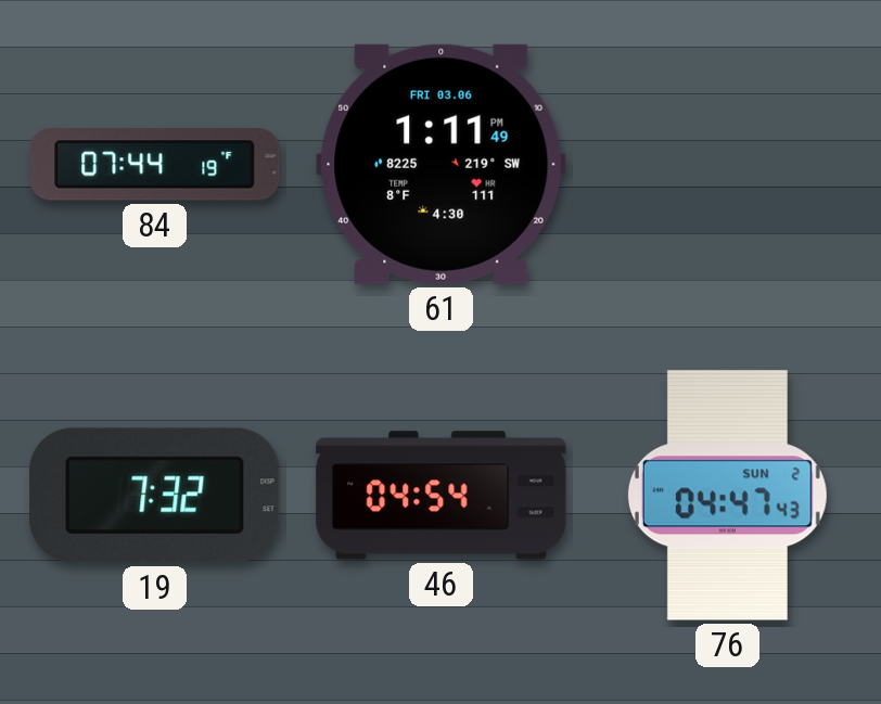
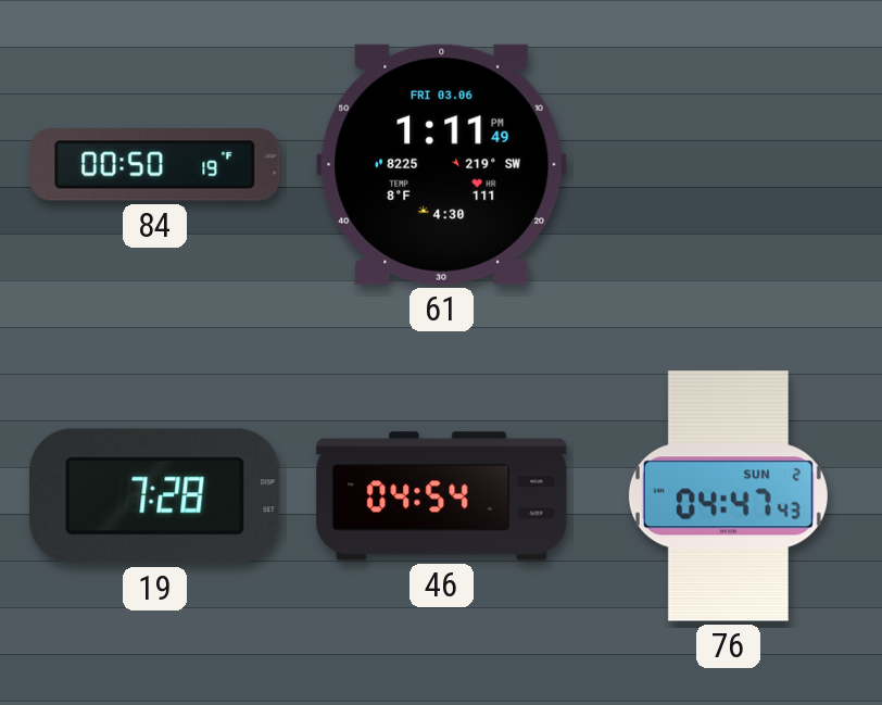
84: 07:44 -> 00:50
19: 7:32 -> 7:28
